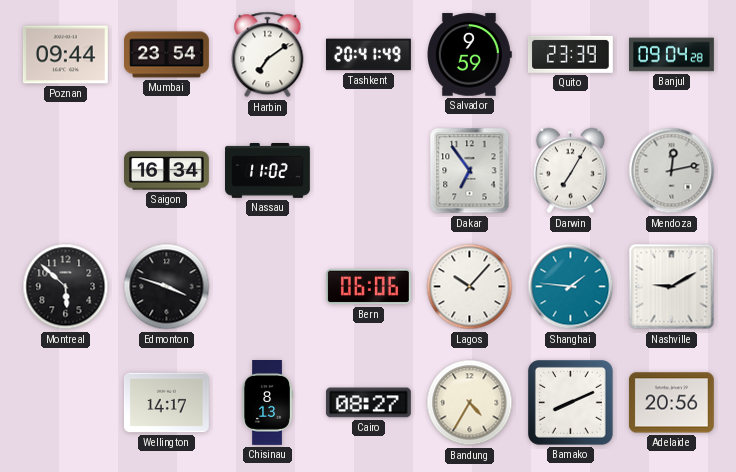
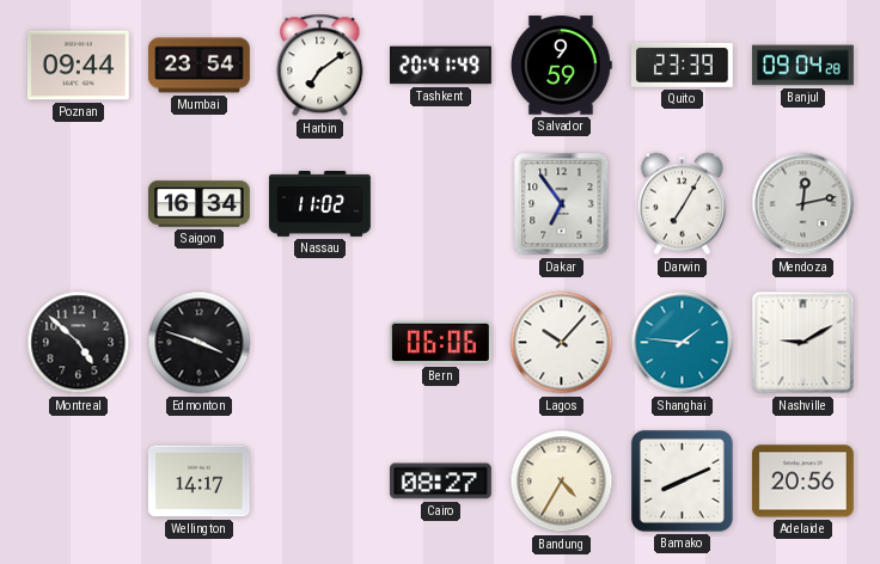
Montreal: 5:52 -> 4:52
Chisinau: 8:13 -> none
